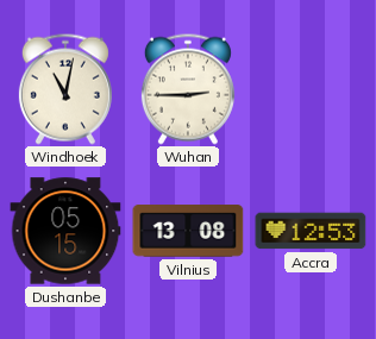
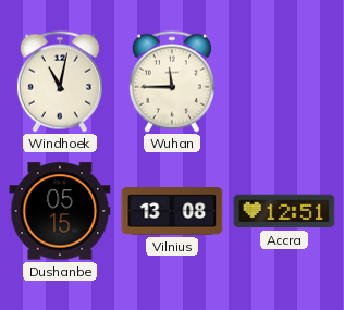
Wuhan: 2:45 -> 11:45
Accra: 12:53 -> 12:51
